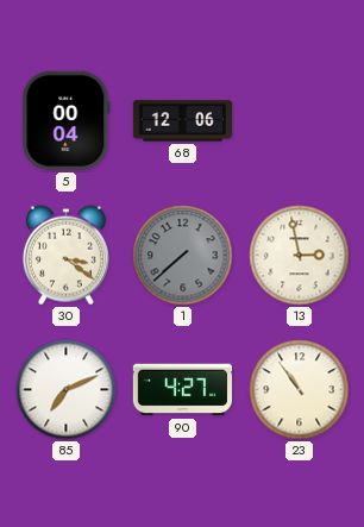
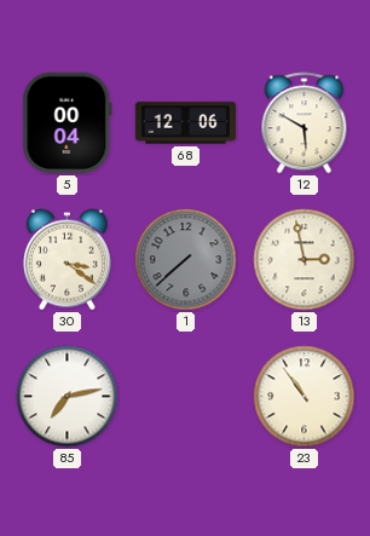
12: none -> 5:50
85: 7:11 -> 7:13
90: 4:27 -> none
